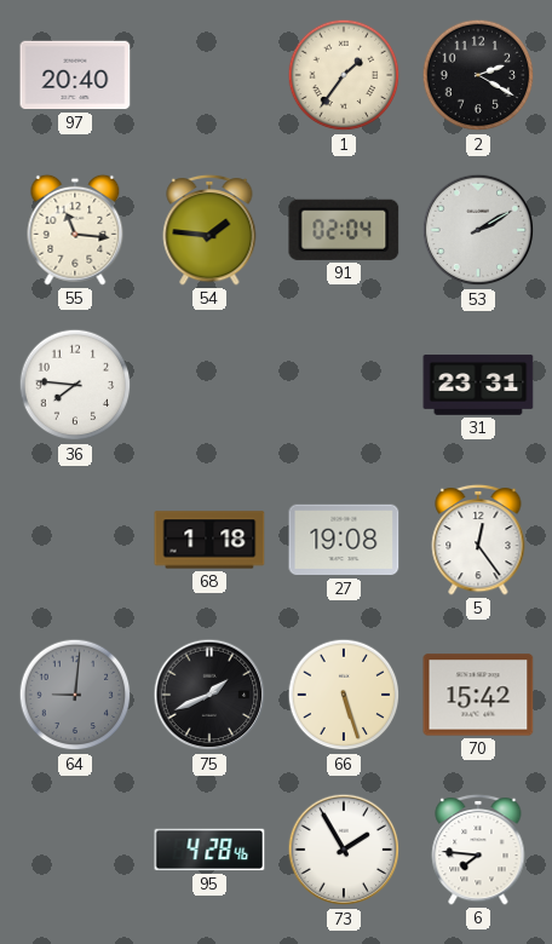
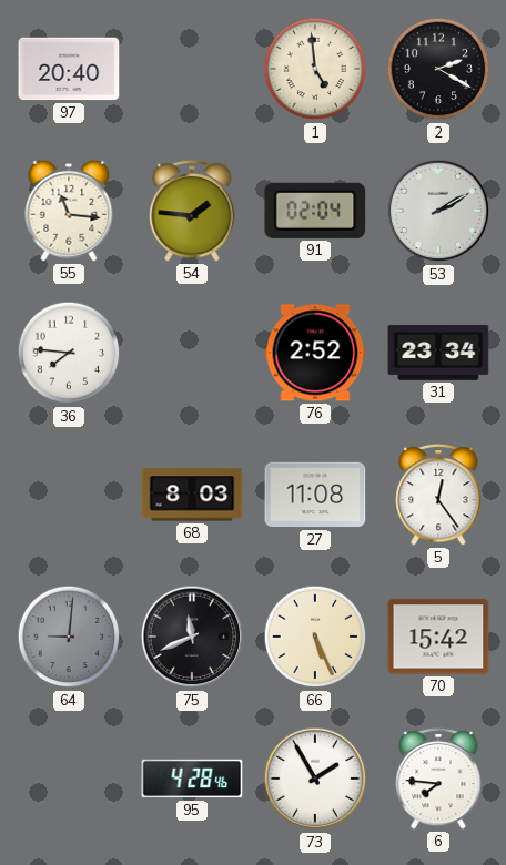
1: 1:36 -> 4:59
76: none -> 2:52
31: 23:31 -> 23:34
68: 1:18 -> 8:03
27: 19:08 -> 11:08
75: 1:41 -> 11:41
66: 5:27 -> 5:26
